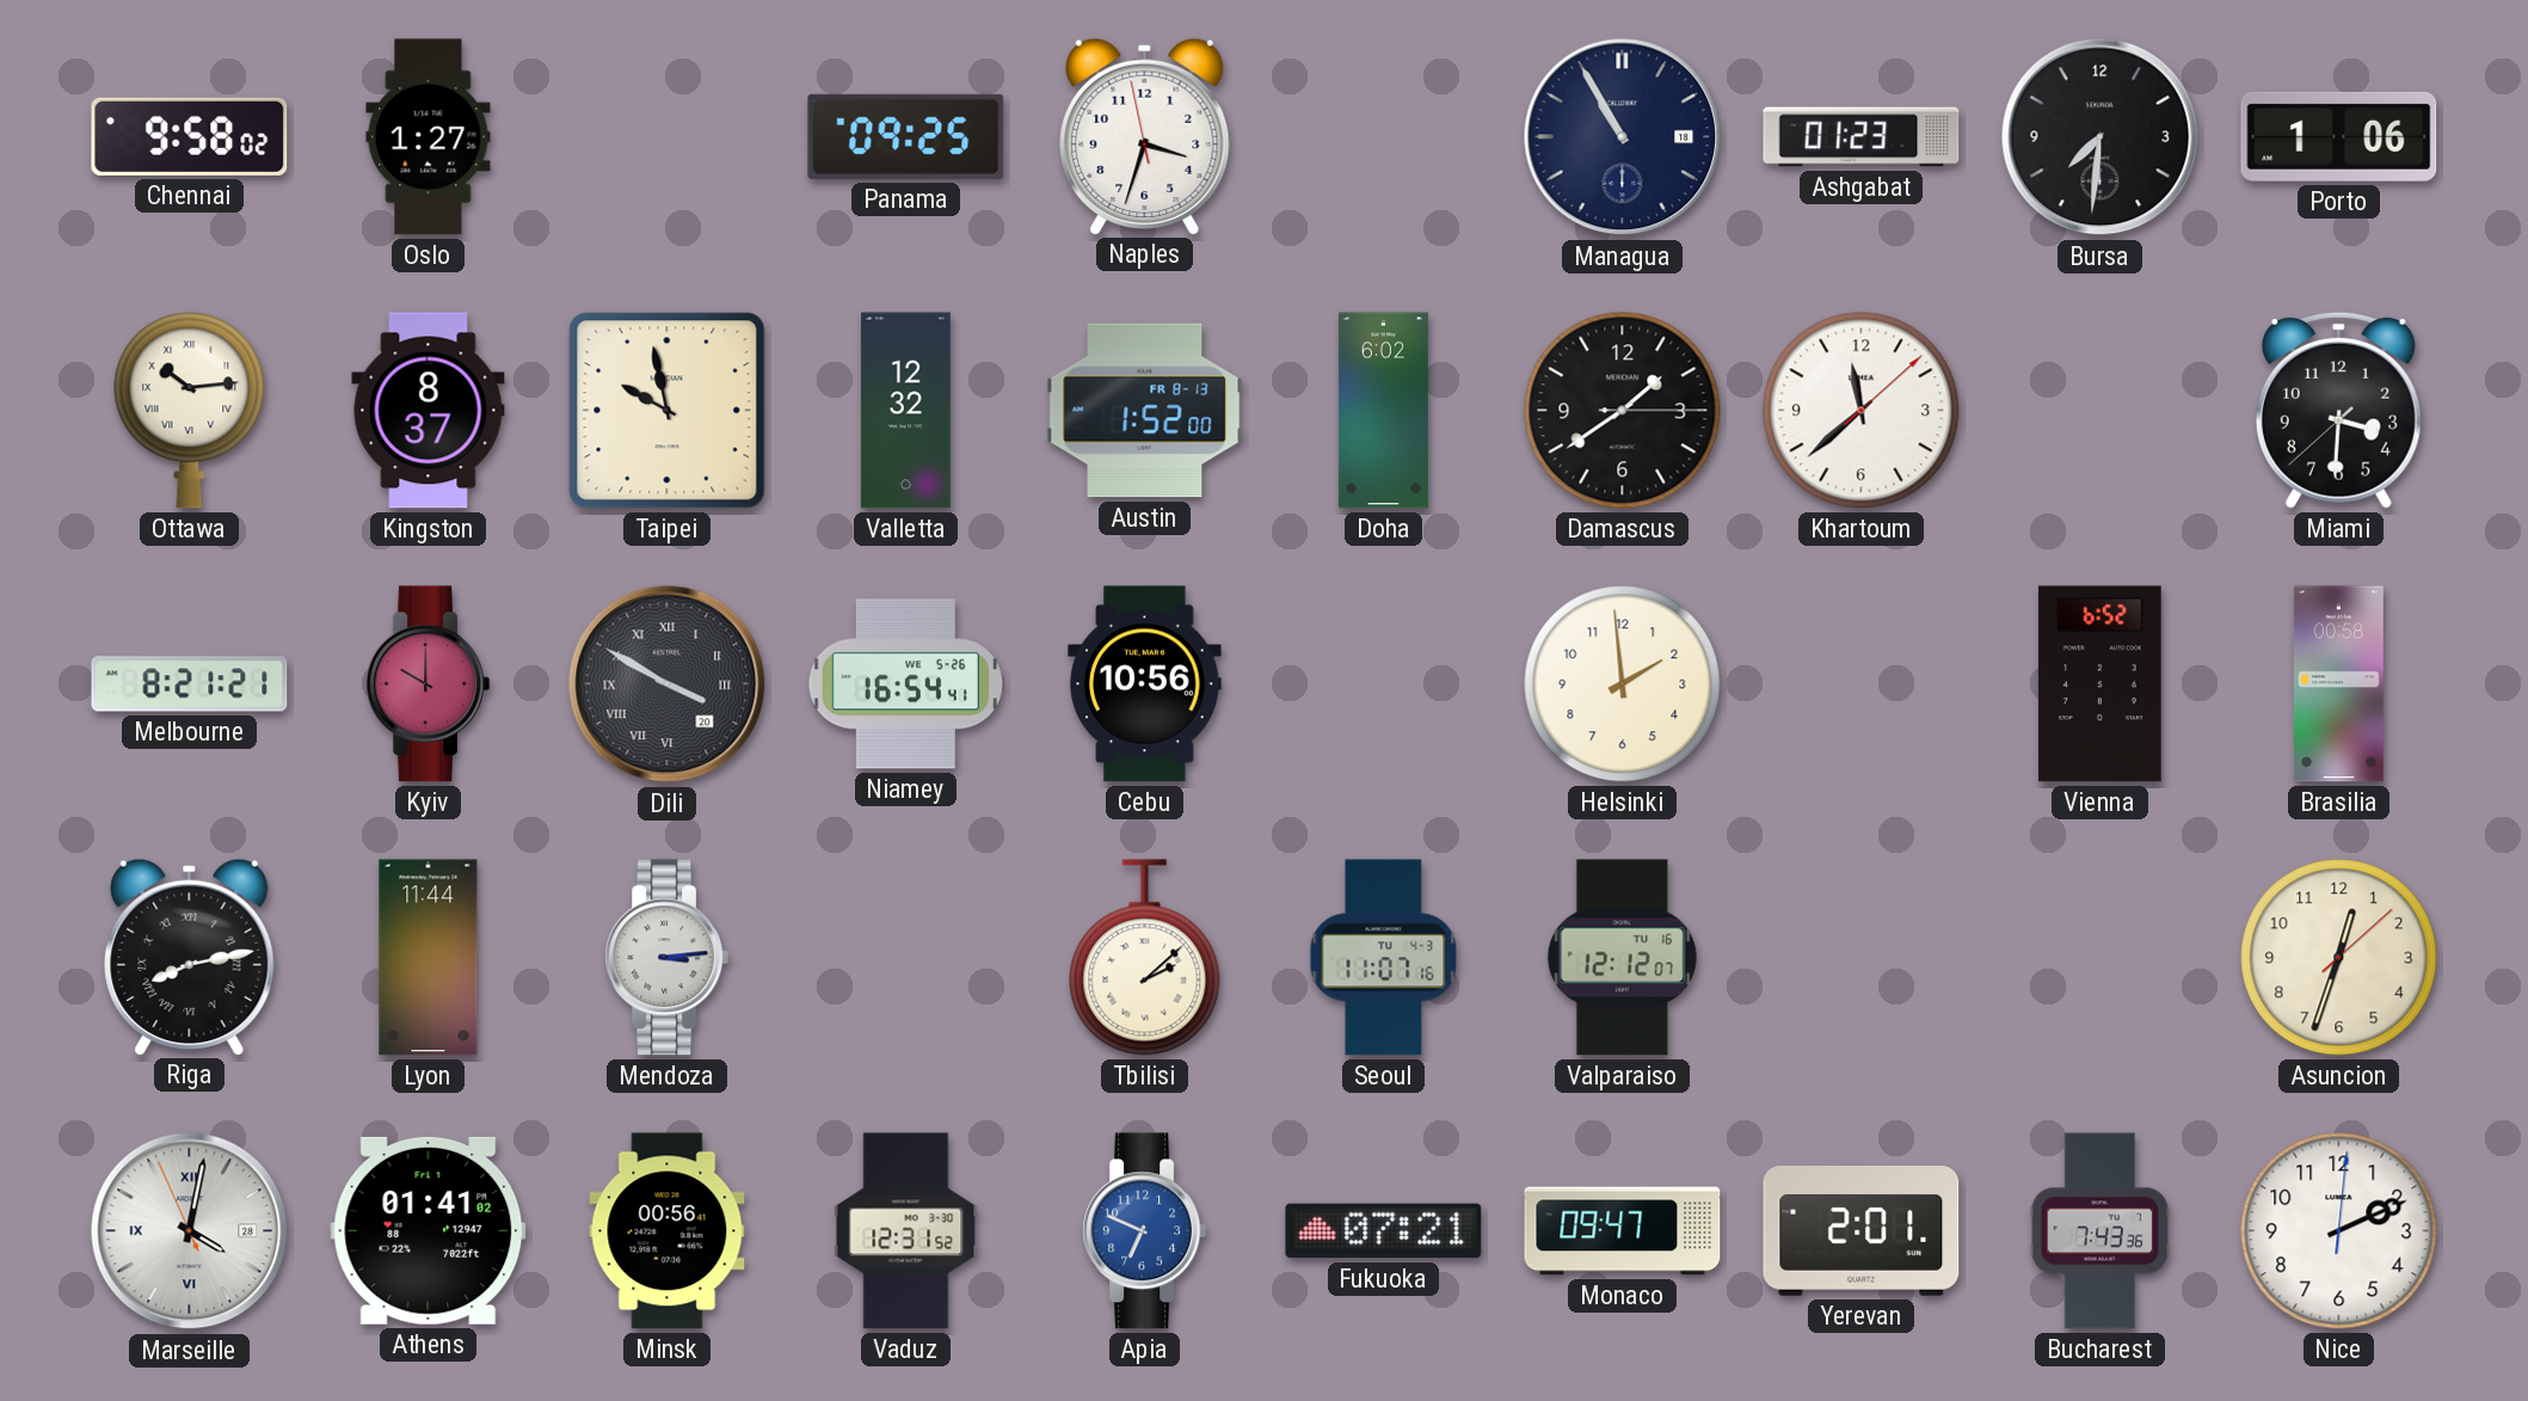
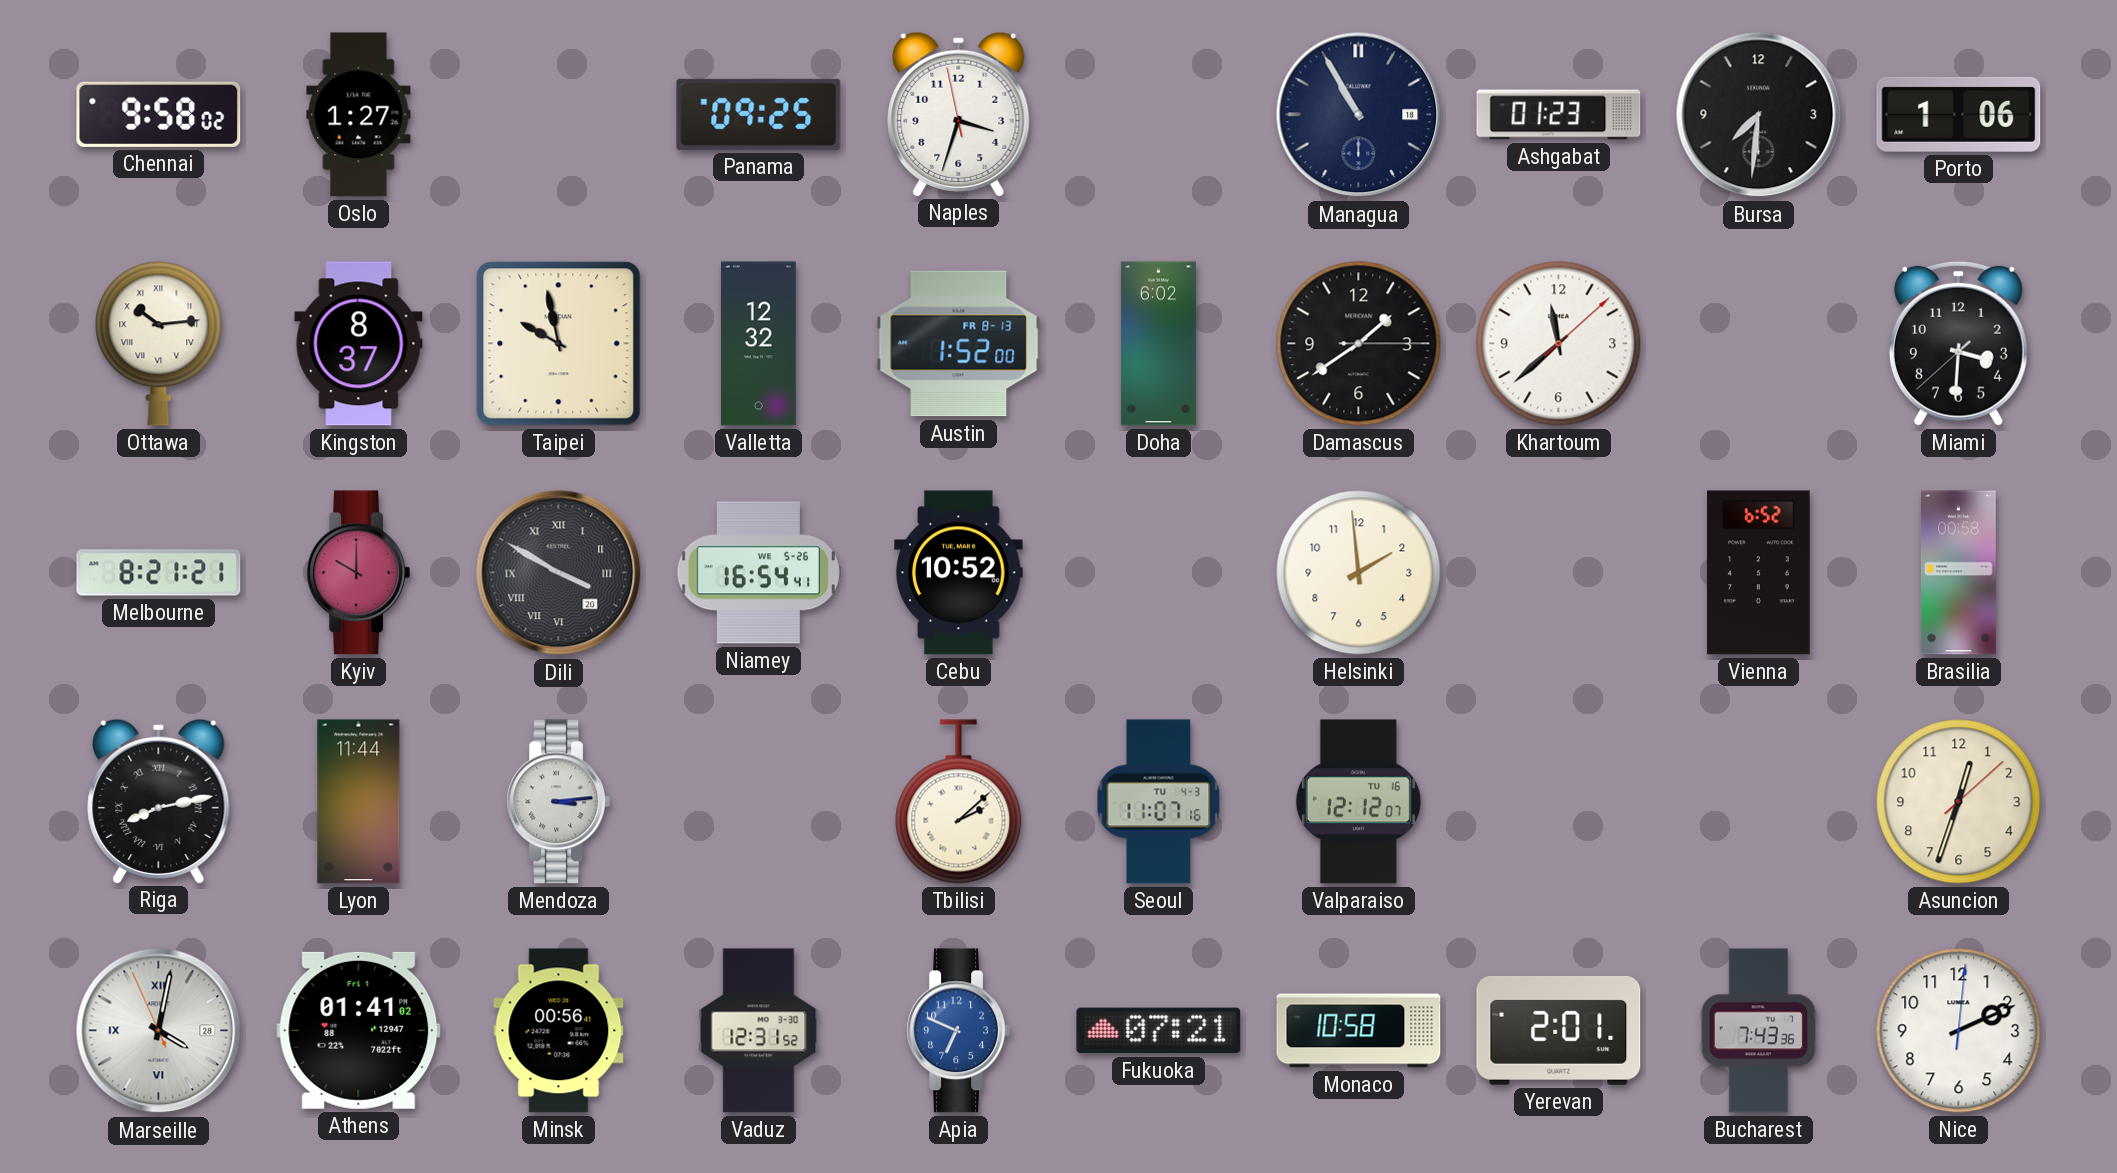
Cebu: 10:56 -> 10:52
Monaco: 09:47 -> 10:58
